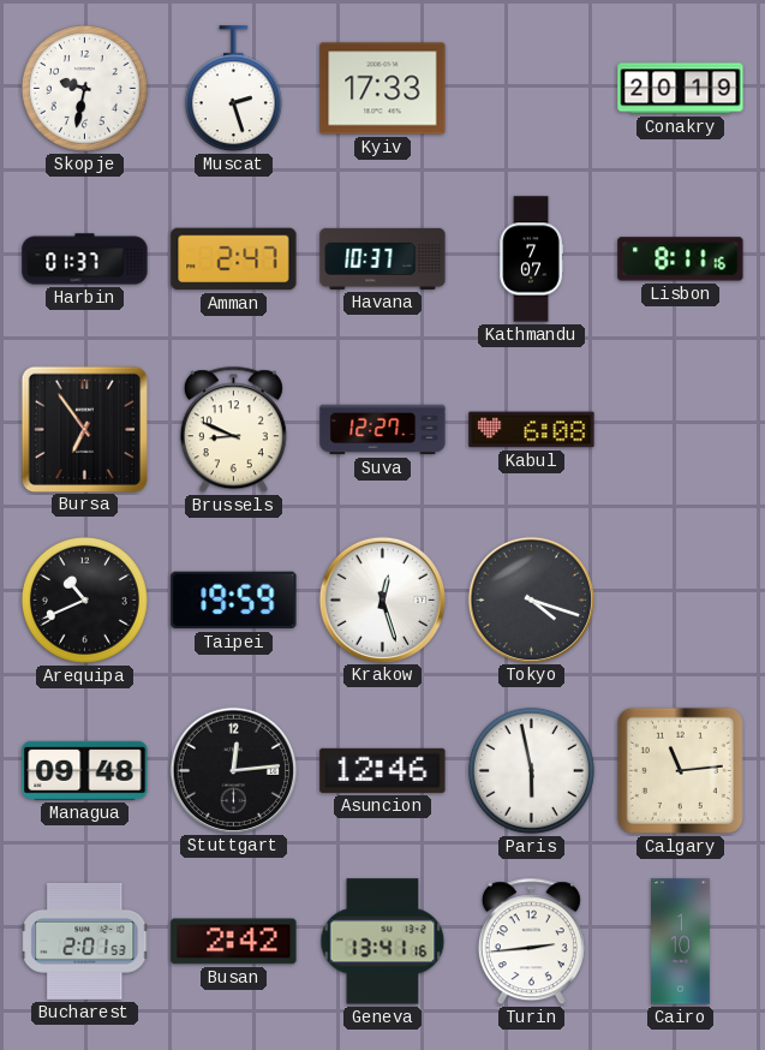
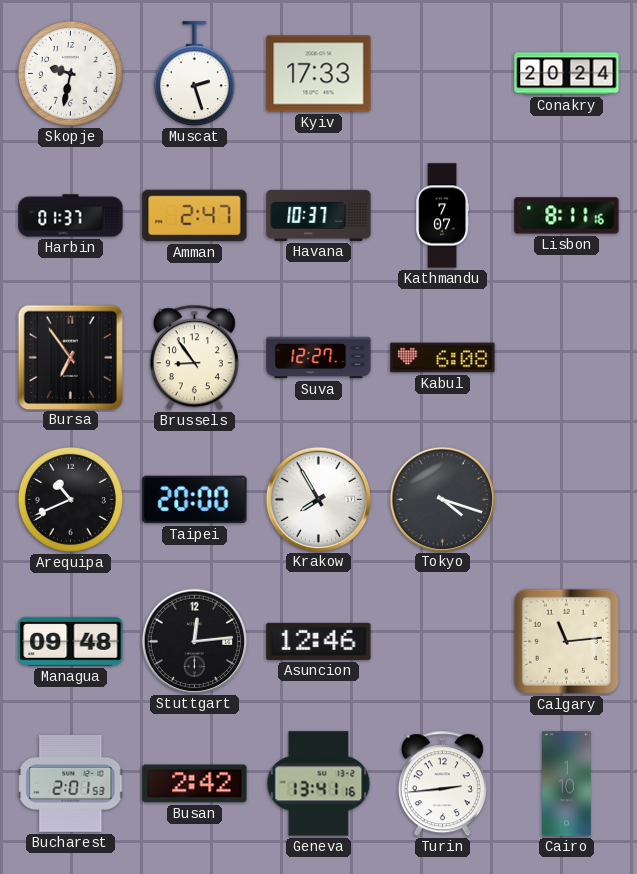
Conakry: 20:19 -> 20:24
Brussels: 8:49 -> 8:54
Taipei: 19:59 -> 20:00
Krakow: 12:27 -> 7:55
Paris: 5:58 -> none
